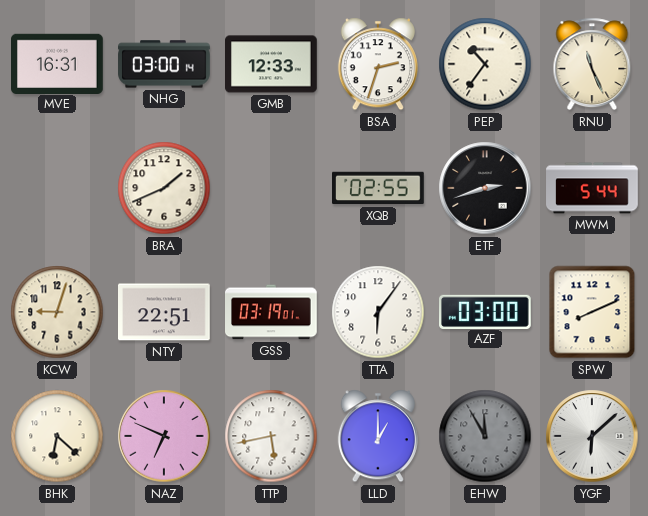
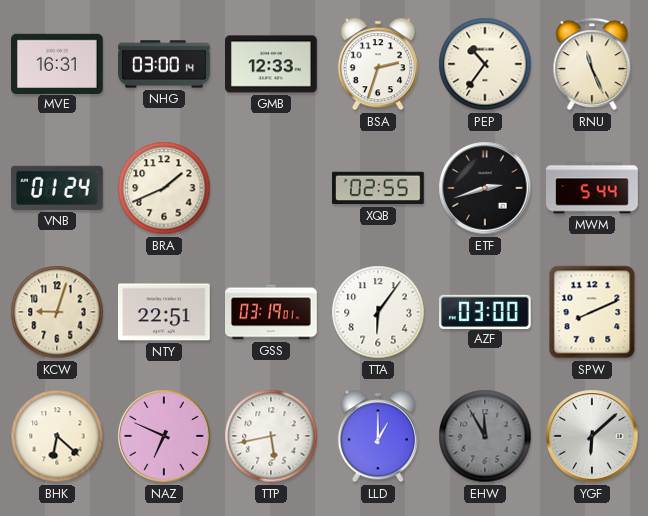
VNB: none -> 01:24
